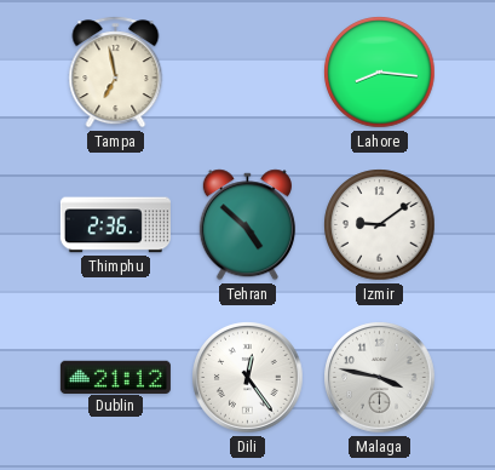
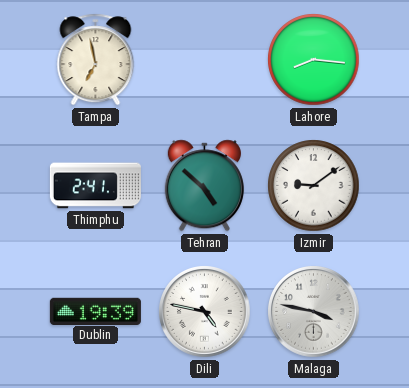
Thimphu: 2:36 -> 2:41
Dublin: 21:12 -> 19:39
Dili: 12:24 -> 4:47
